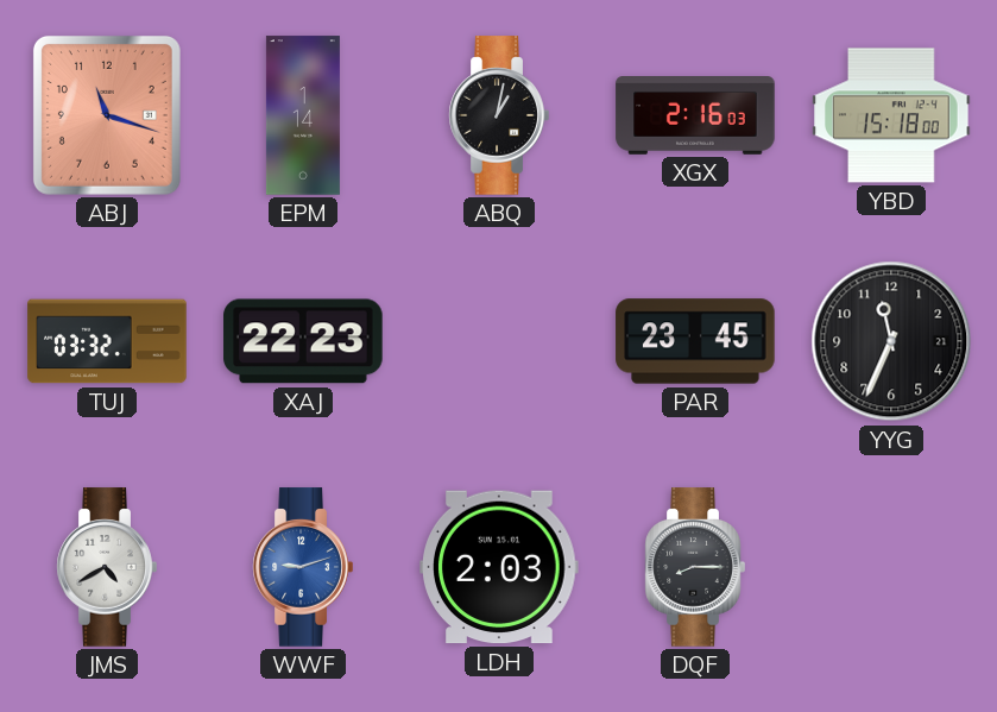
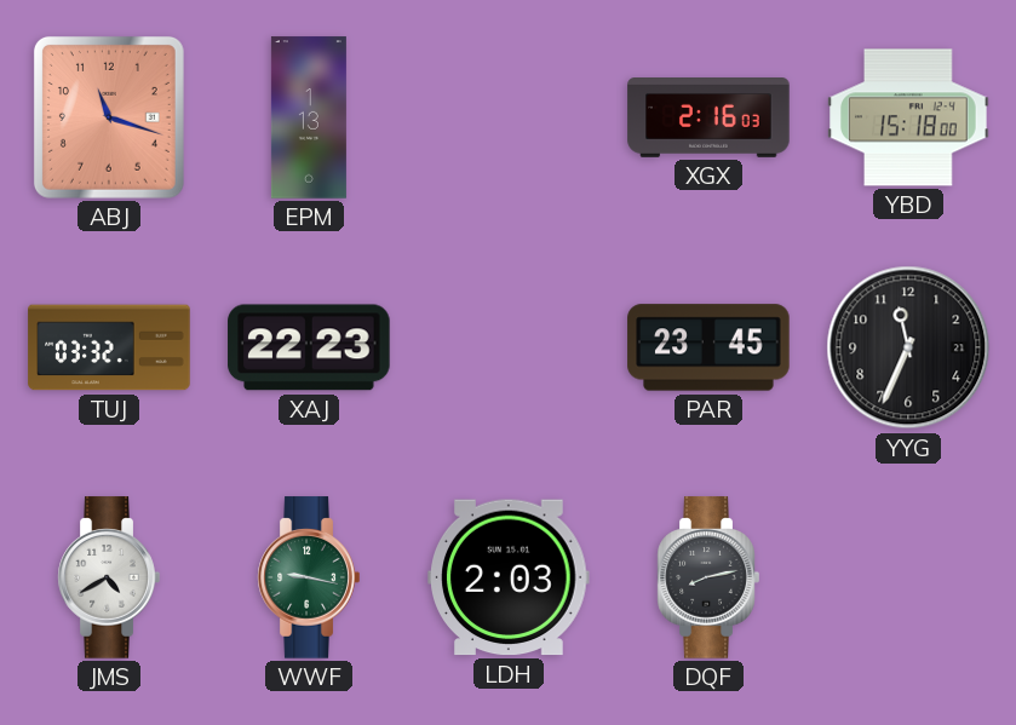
EPM: 1:14 -> 1:13
ABQ: 1:02 -> none
WWF: 9:12 -> 9:17
WWF dial: blue -> green
DQF: 8:15 -> 8:13
